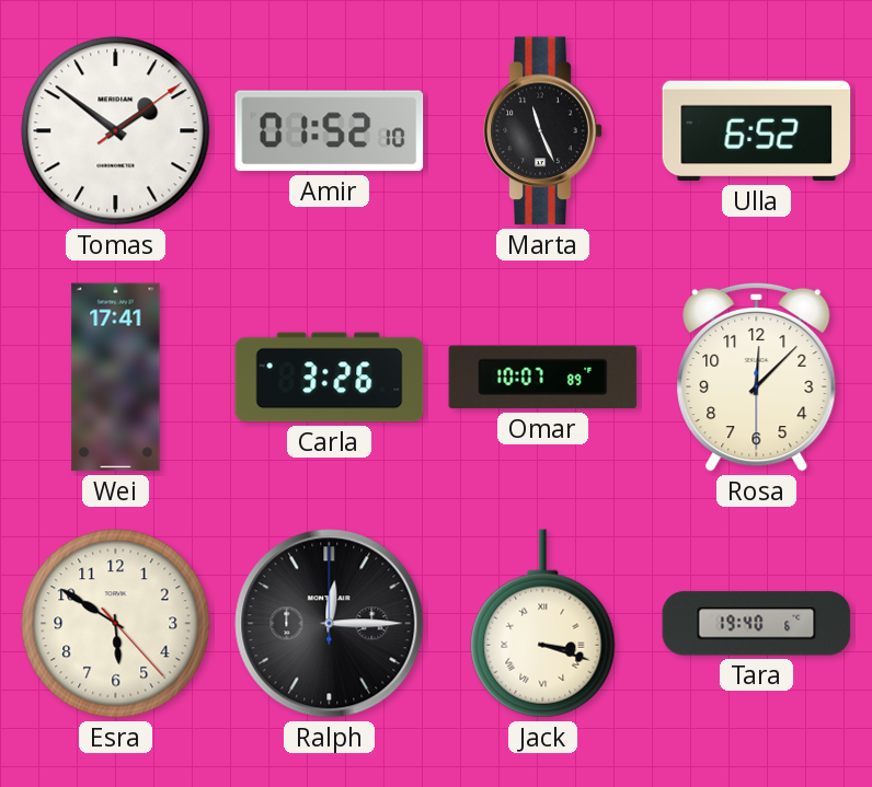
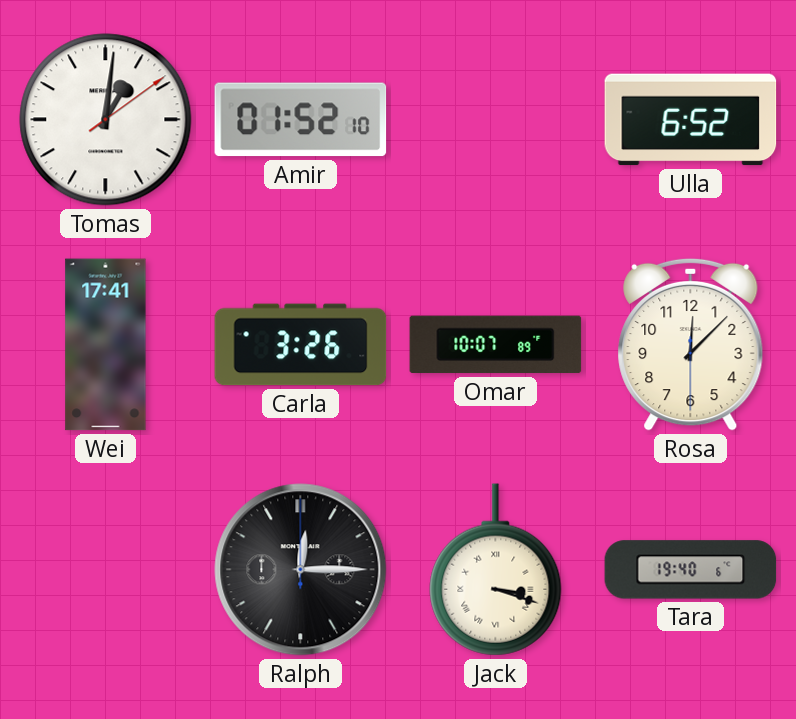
Tomas: 1:51 -> 1:01
Marta: 11:26 -> none
Esra: 5:50 -> none
